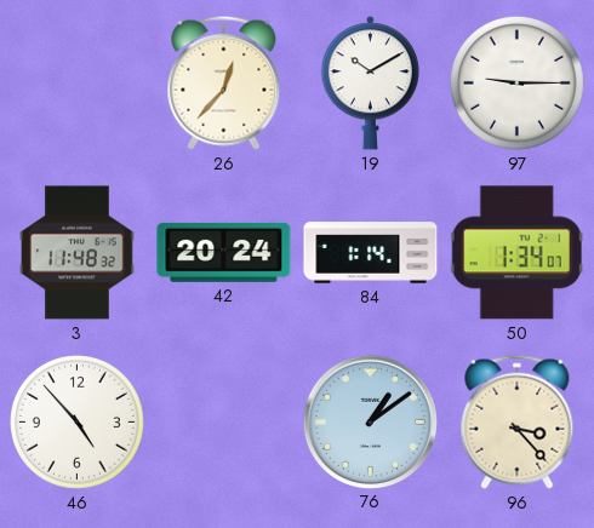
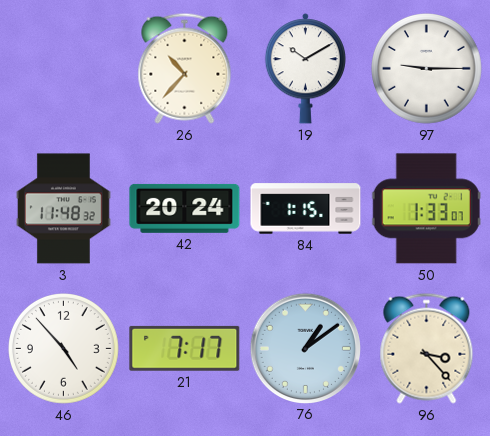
26: 12:37 -> 10:37
84: 1:14 -> 1:15
50: 1:34 -> 1:33
21: none -> 7:17
